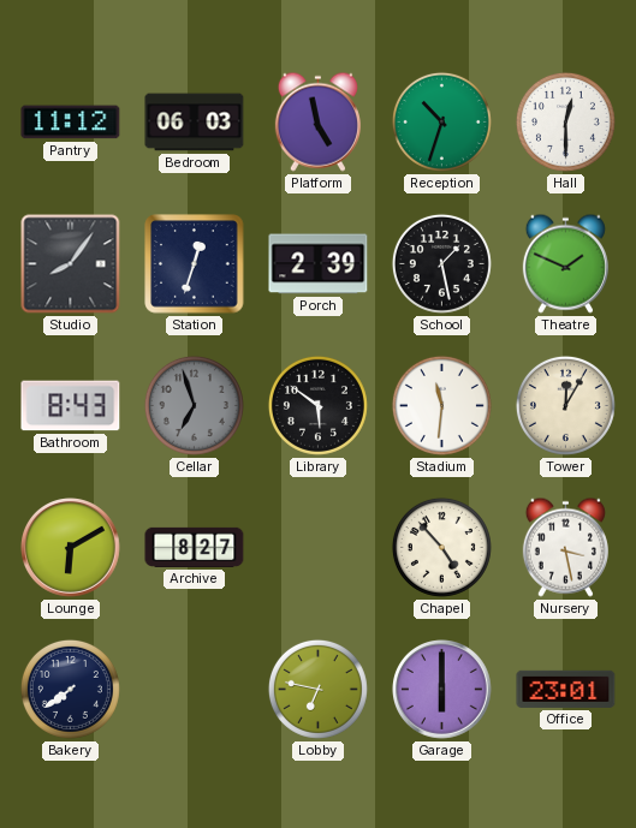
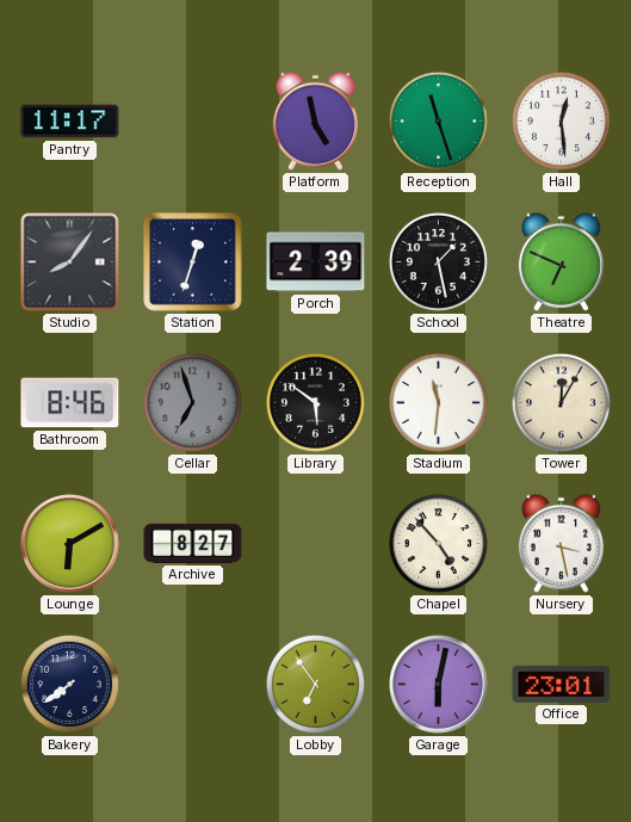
Pantry: 11:12 -> 11:17
Bedroom: 06:03 -> none
Reception: 10:33 -> 11:27
Hall: 12:30 -> 12:29
Theatre: 1:49 -> 6:49
Bathroom: 8:43 -> 8:46
Lobby: 6:47 -> 6:54
Garage: 6:00 -> 6:02
